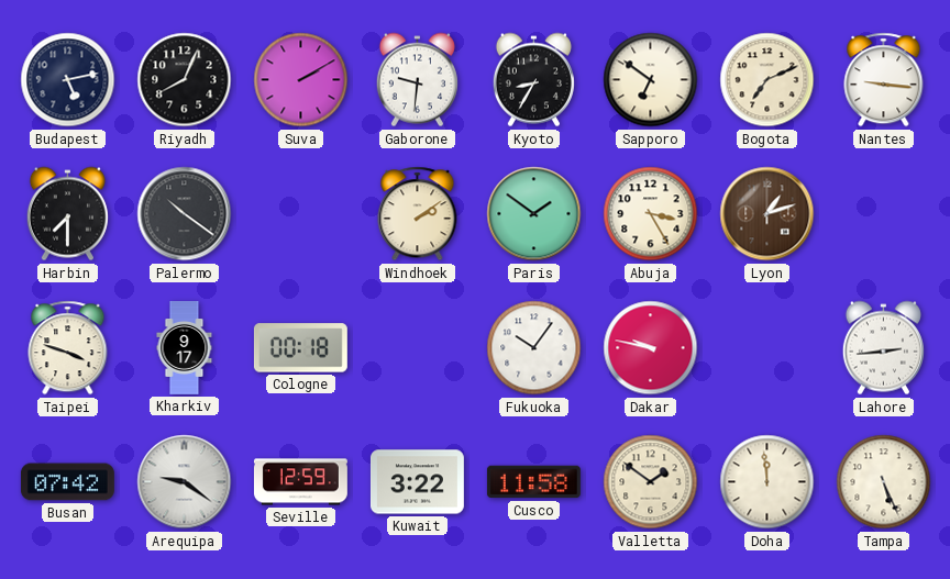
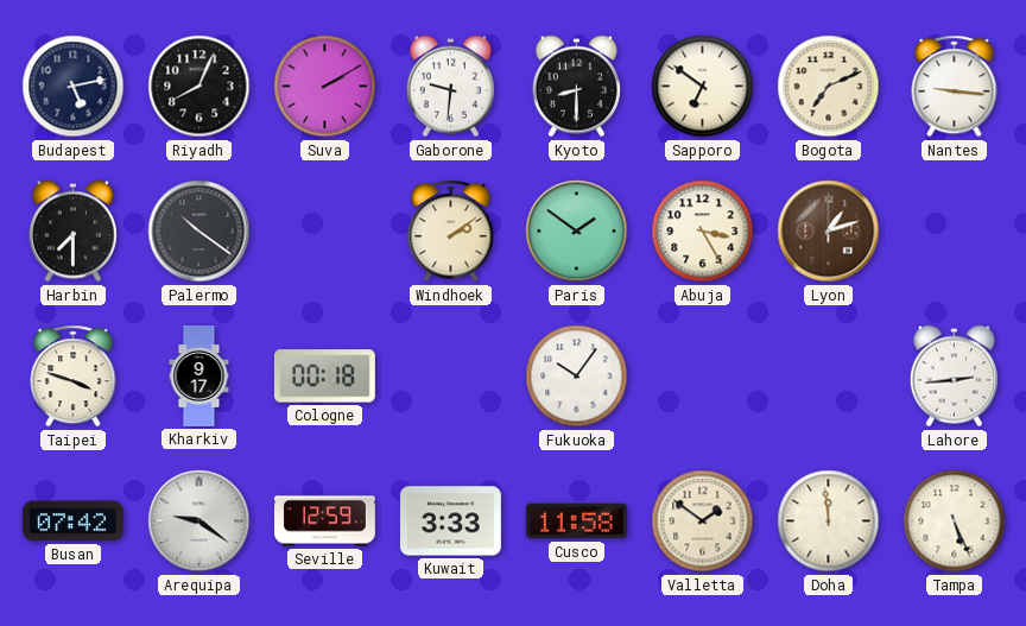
Kyoto: 8:35 -> 8:30
Dakar: 9:47 -> none
Kuwait: 3:22 -> 3:33
